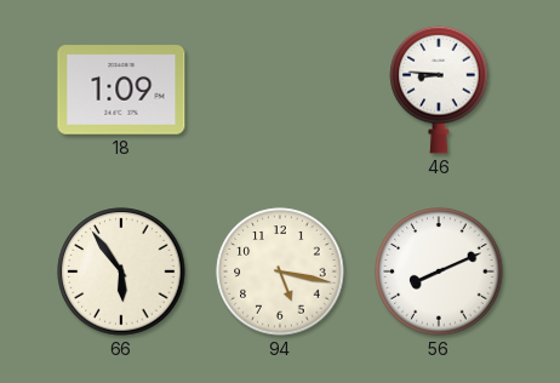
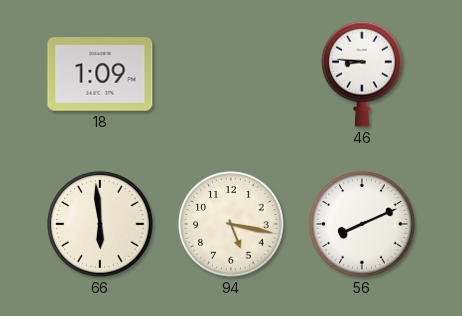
66: 5:54 -> 5:59
